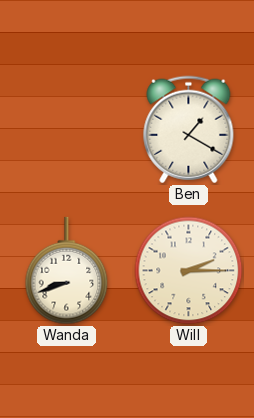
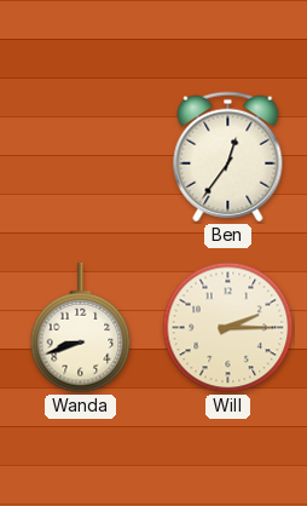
Ben: 1:20 -> 12:36
